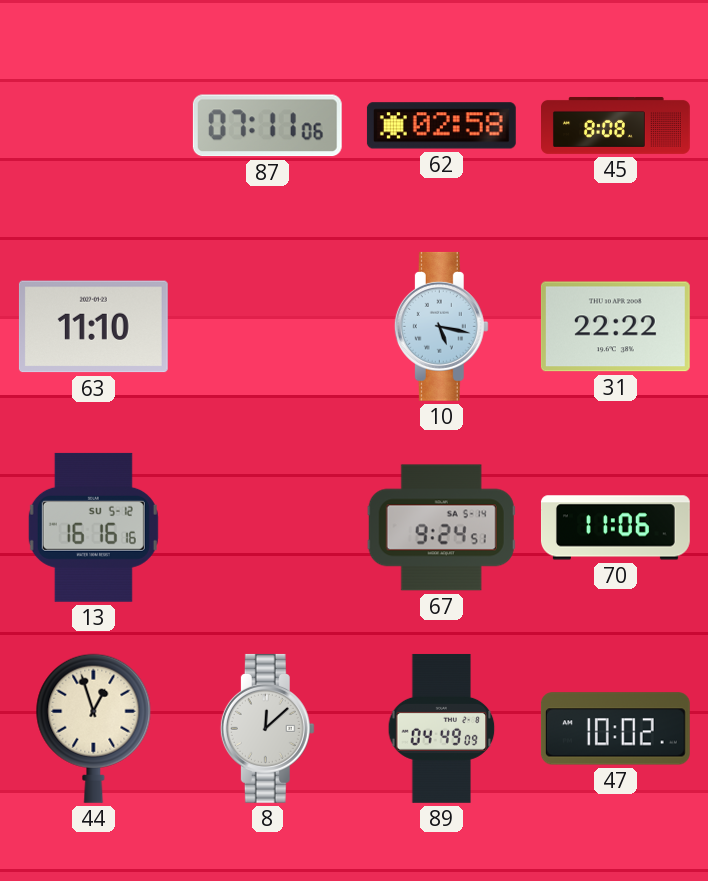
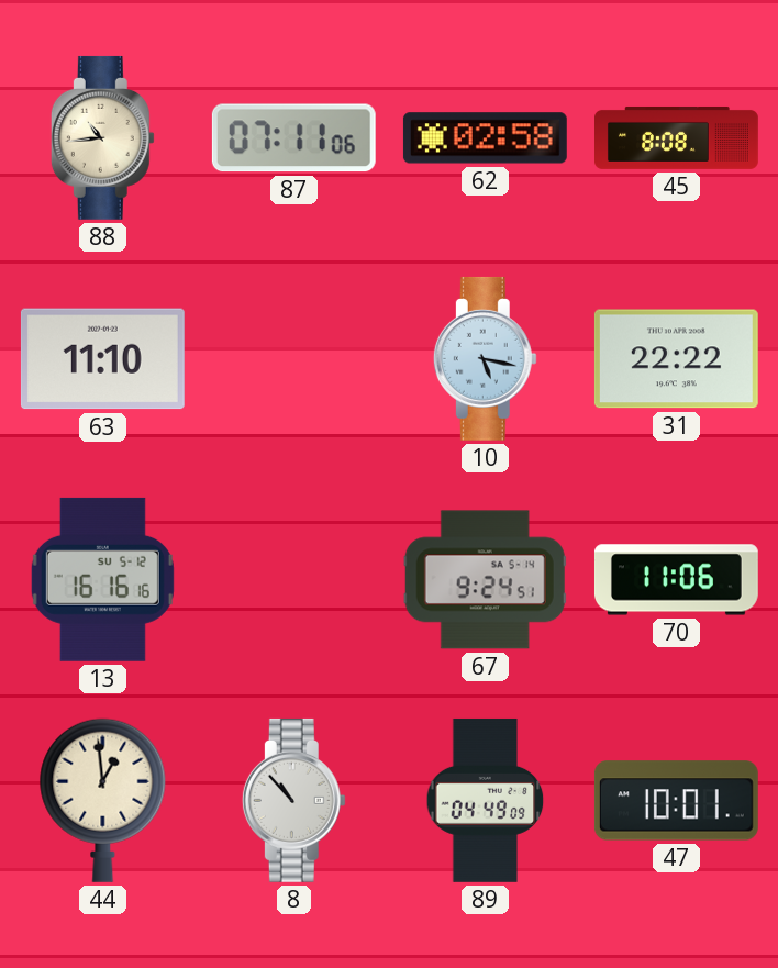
88: none -> 10:44
44: 12:57 -> 12:59
8: 12:08 -> 10:53
47: 10:02 -> 10:01
